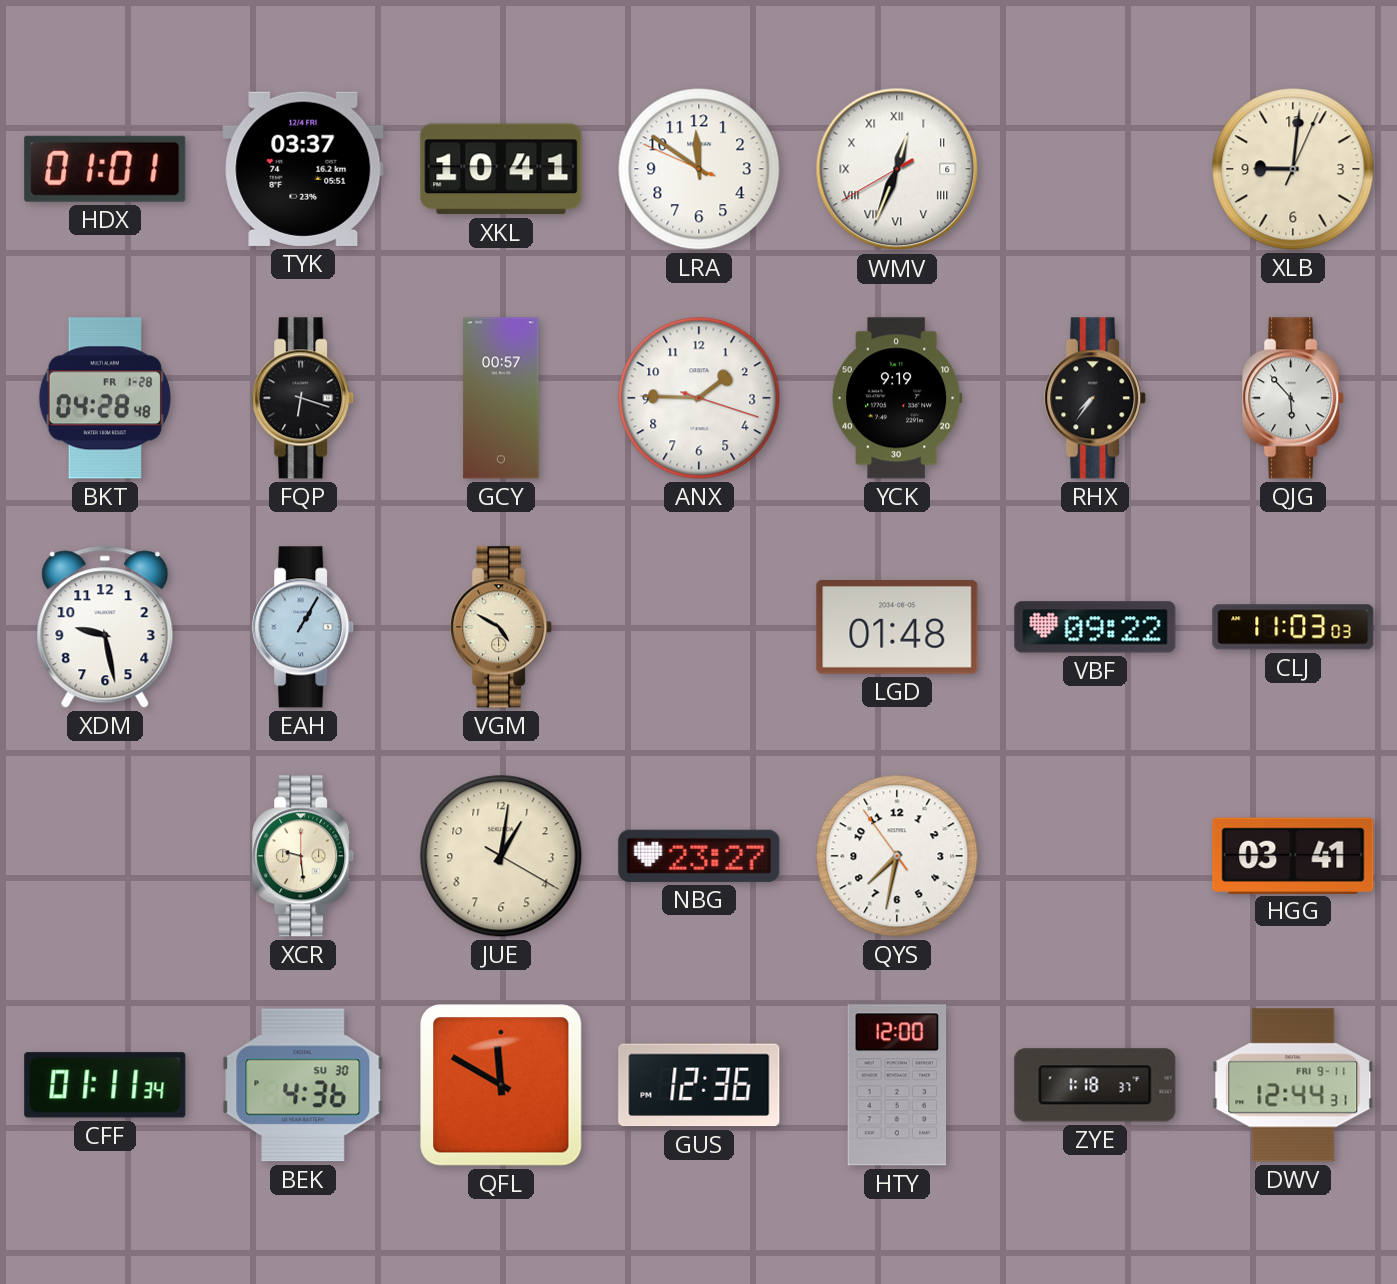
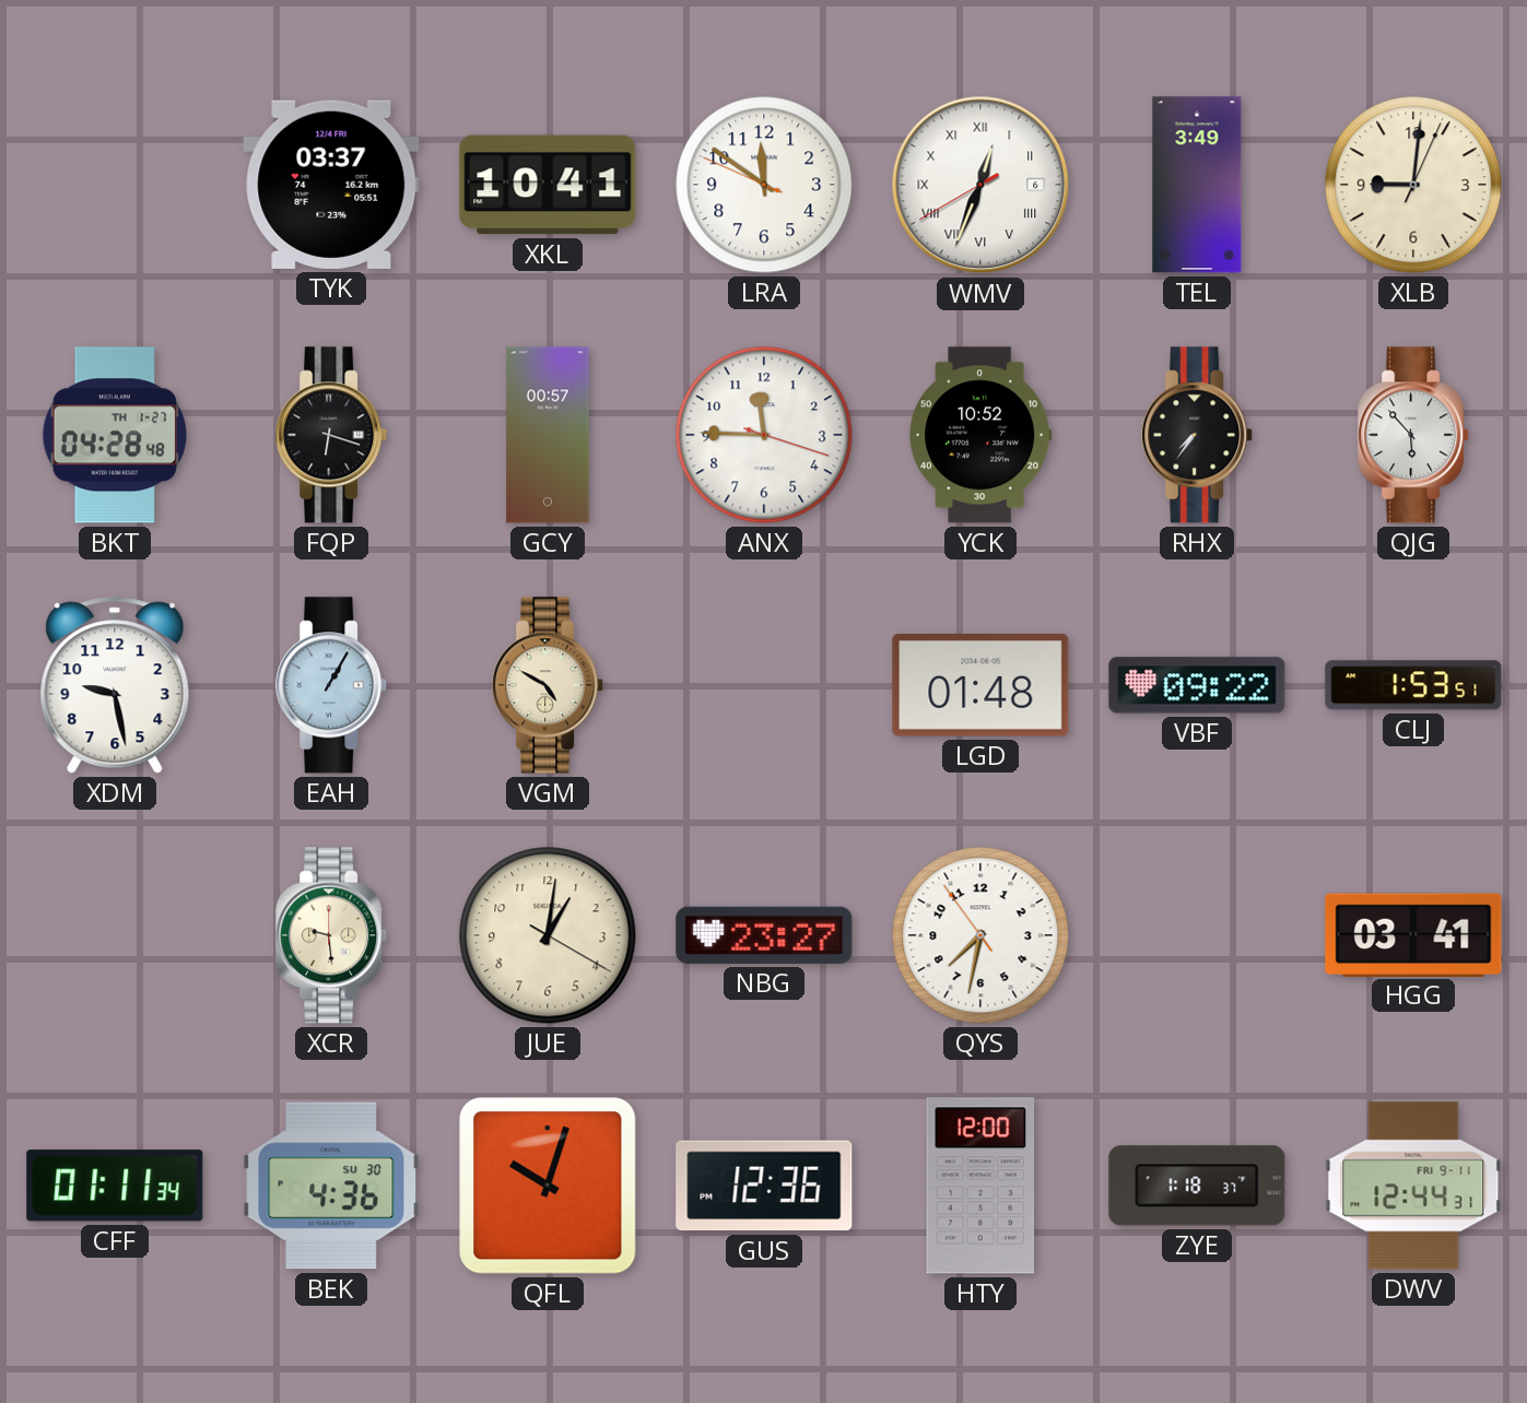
HDX: 01:01 -> none
TEL: none -> 3:49
BKT date: FR 1-28 -> TH 1-27
ANX: 1:45 -> 11:45
YCK: 9:19 -> 10:52
CLJ: 11:03 -> 1:53
QFL: 11:50 -> 10:03
